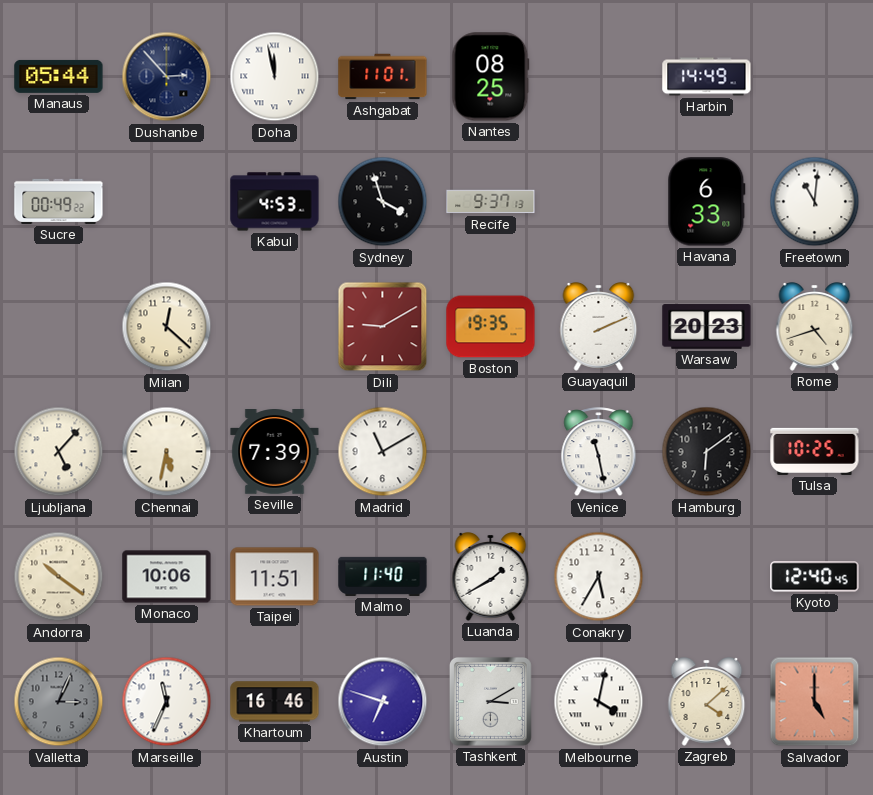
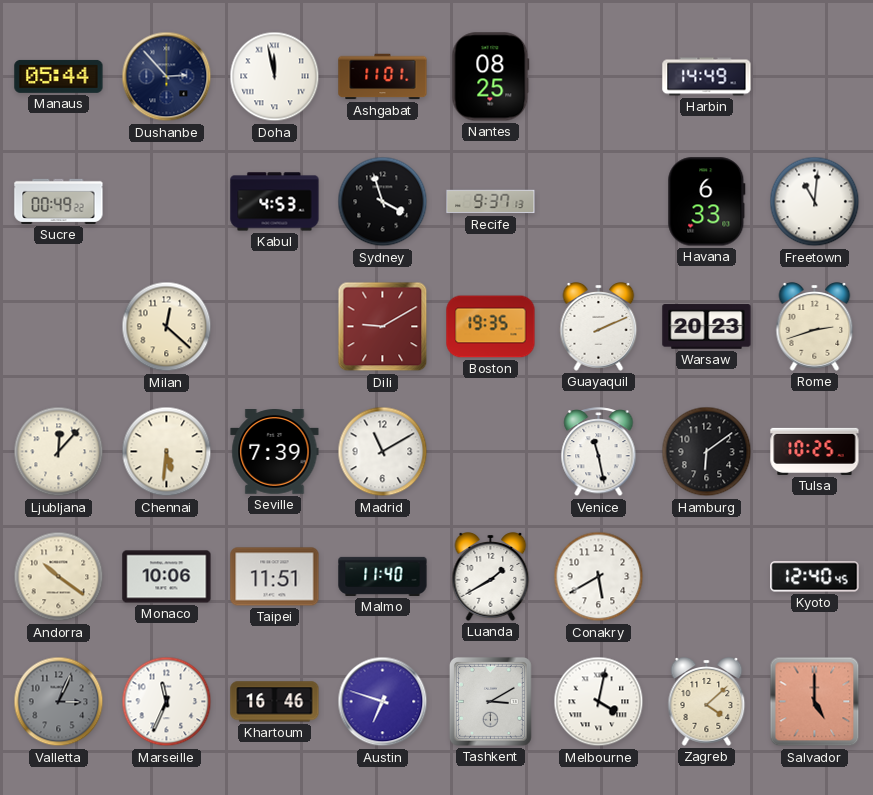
Rome: 4:42 -> 2:42
Ljubljana: 5:07 -> 12:07
Chennai: 5:32 -> 5:31
Conakry: 5:35 -> 5:40
